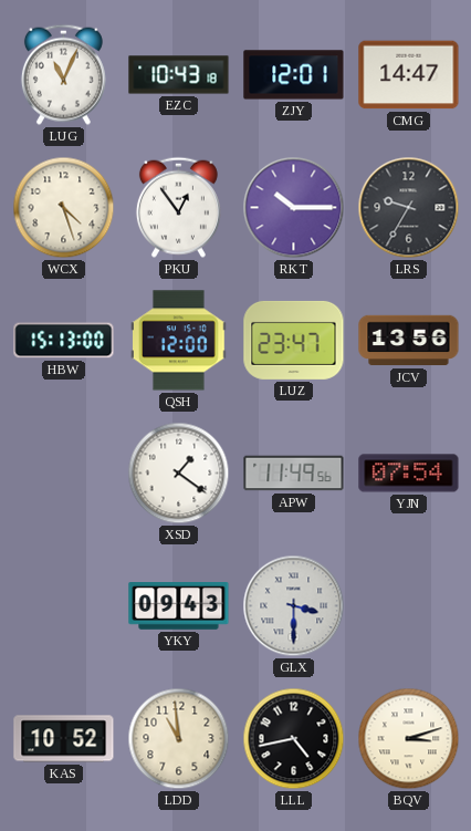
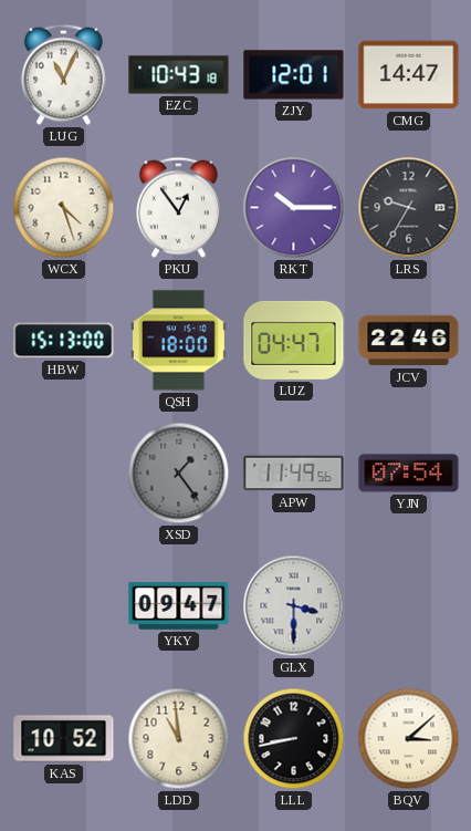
QSH: 12:00 -> 18:00
LUZ: 23:47 -> 04:47
JCV: 13:56 -> 22:46
XSD: 1:21 -> 1:24
XSD dial: white -> grey
YKY: 09:43 -> 09:47
LLL: 4:43 -> 8:43
BQV: 3:12 -> 3:08
